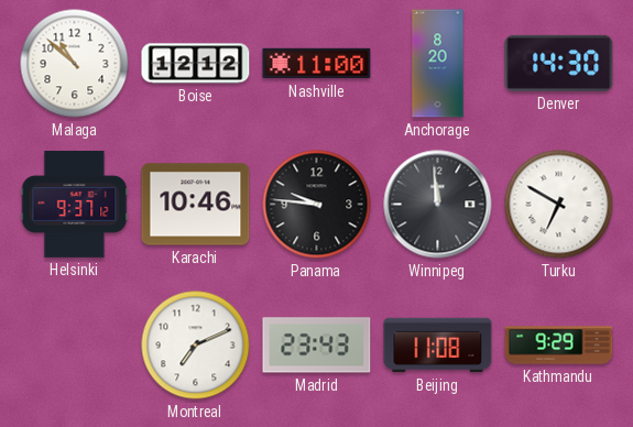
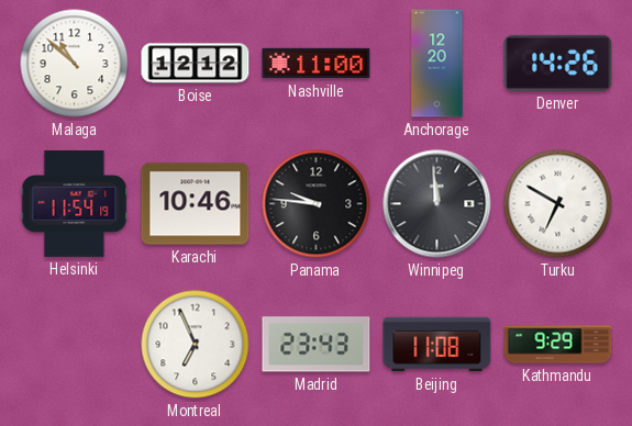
Anchorage: 8:20 -> 12:20
Denver: 14:30 -> 14:26
Helsinki: 9:37 -> 11:54
Montreal: 7:11 -> 6:56
